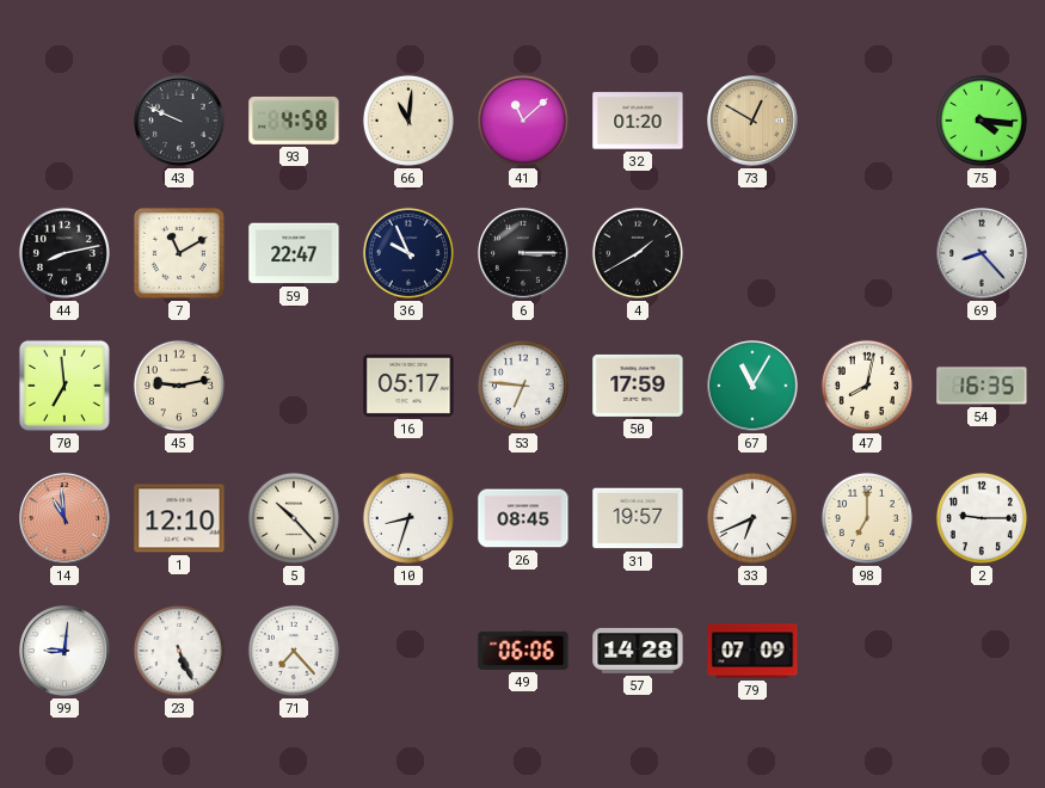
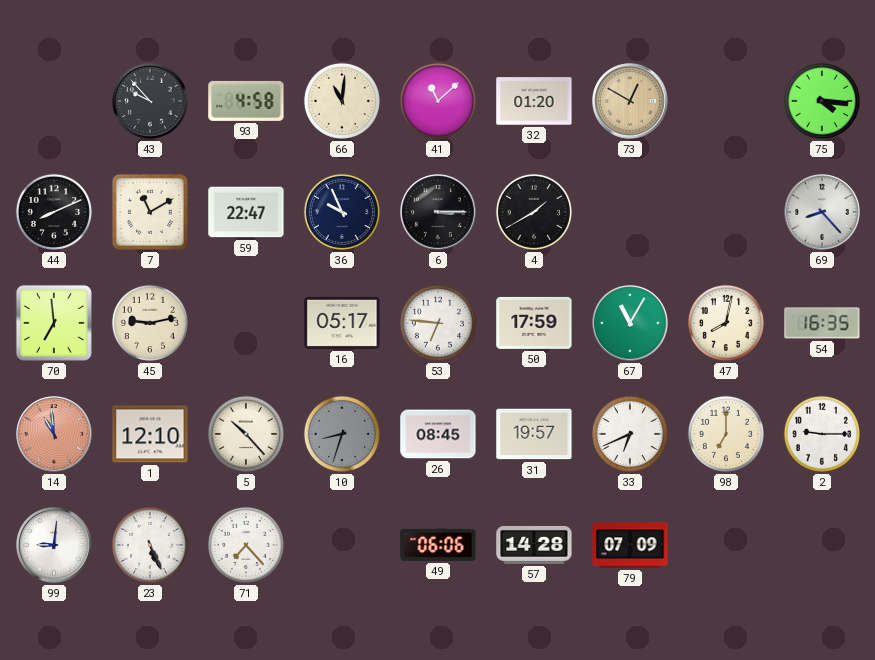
43: 9:49 -> 9:53
44: 8:13 -> 8:11
10 dial: white -> grey
